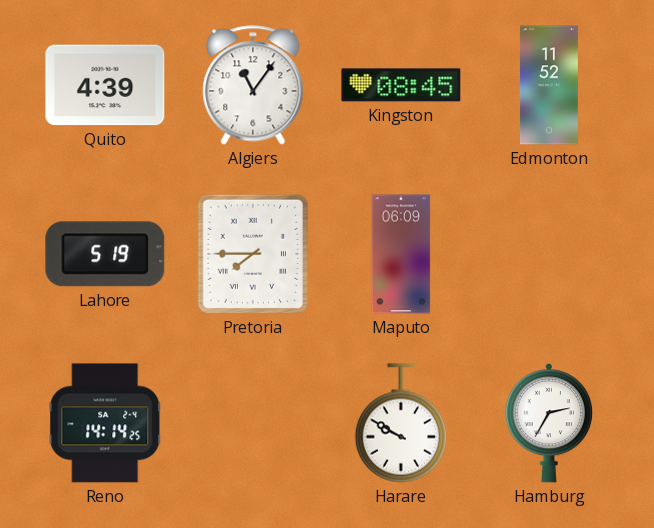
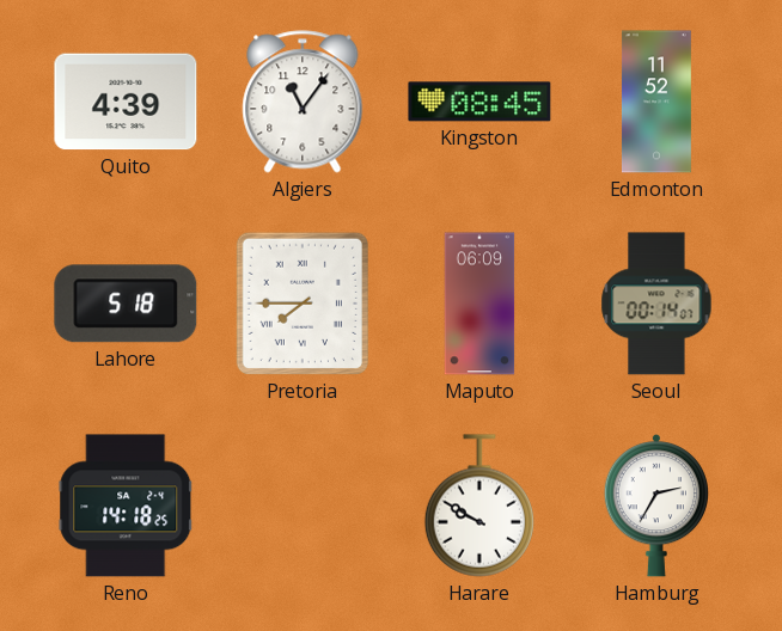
Lahore: 5:19 -> 5:18
Seoul: none -> 00:14
Reno: 14:14 -> 14:18
